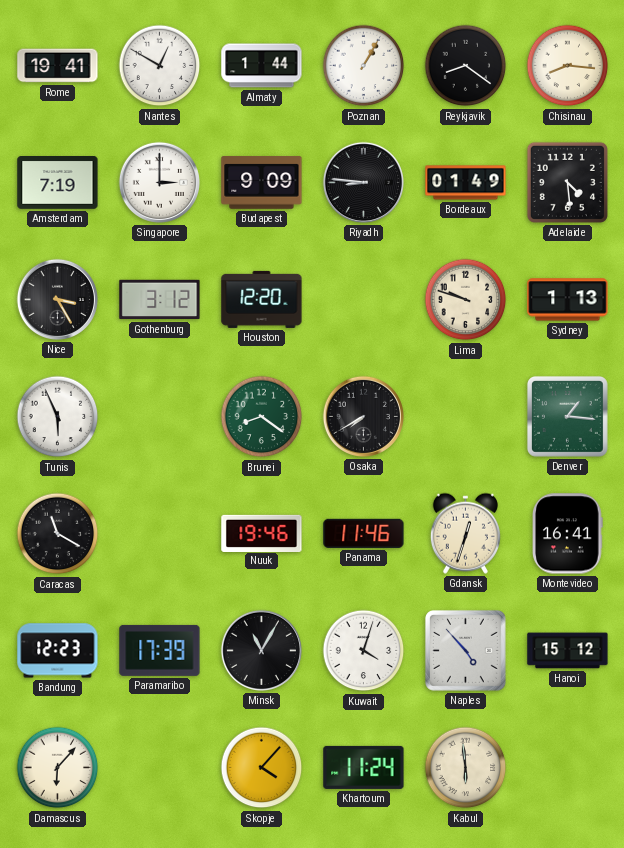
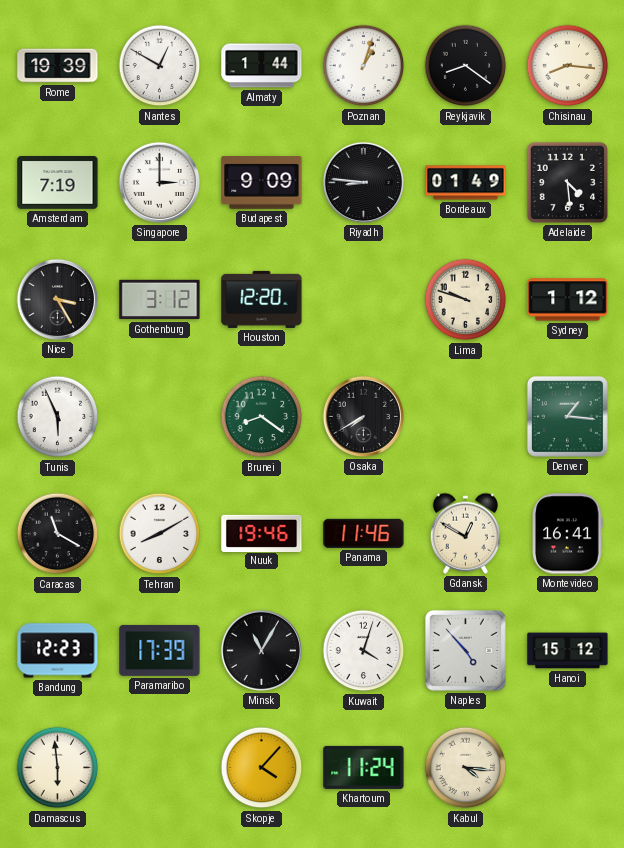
Rome: 19:41 -> 19:39
Poznan: 1:05 -> 1:03
Sydney: 1:13 -> 1:12
Tehran: none -> 8:10
Gdansk: 12:33 -> 12:50
Damascus: 6:07 -> 5:59
Kabul: 5:59 -> 4:16
